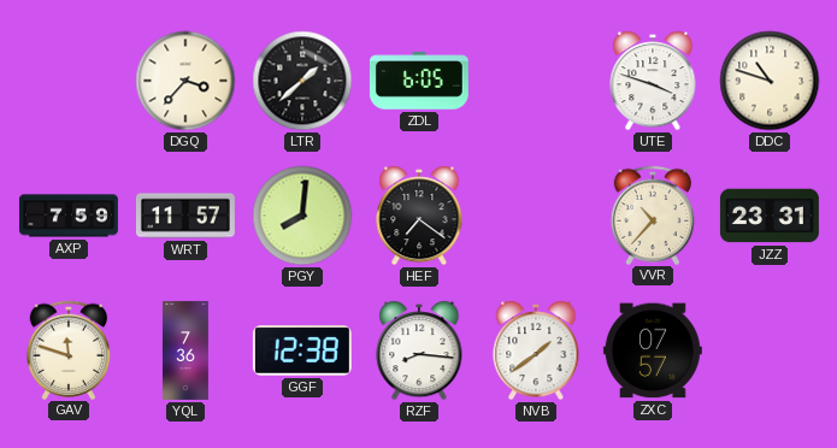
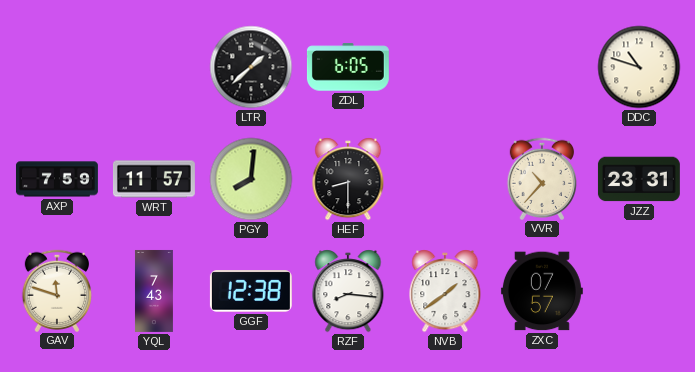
DGQ: 3:37 -> none
UTE: 3:48 -> none
HEF: 7:21 -> 8:30
YQL: 7:36 -> 7:43
